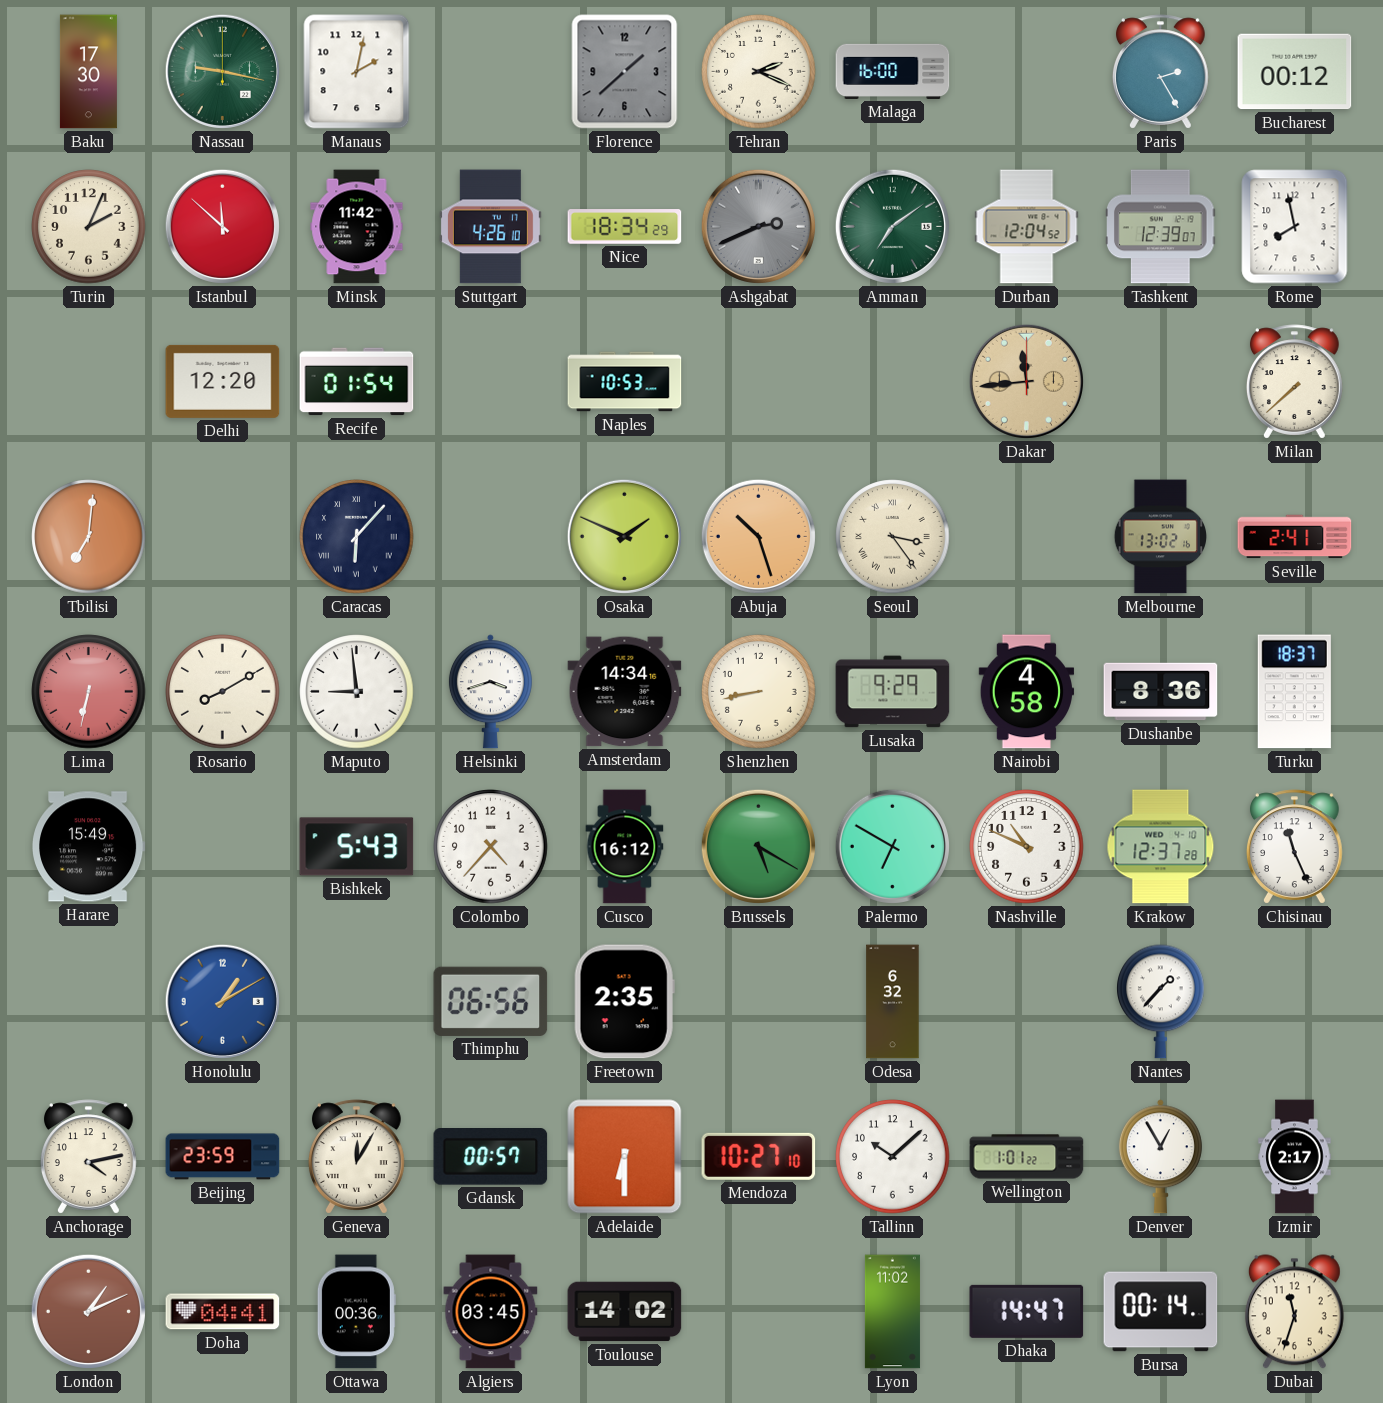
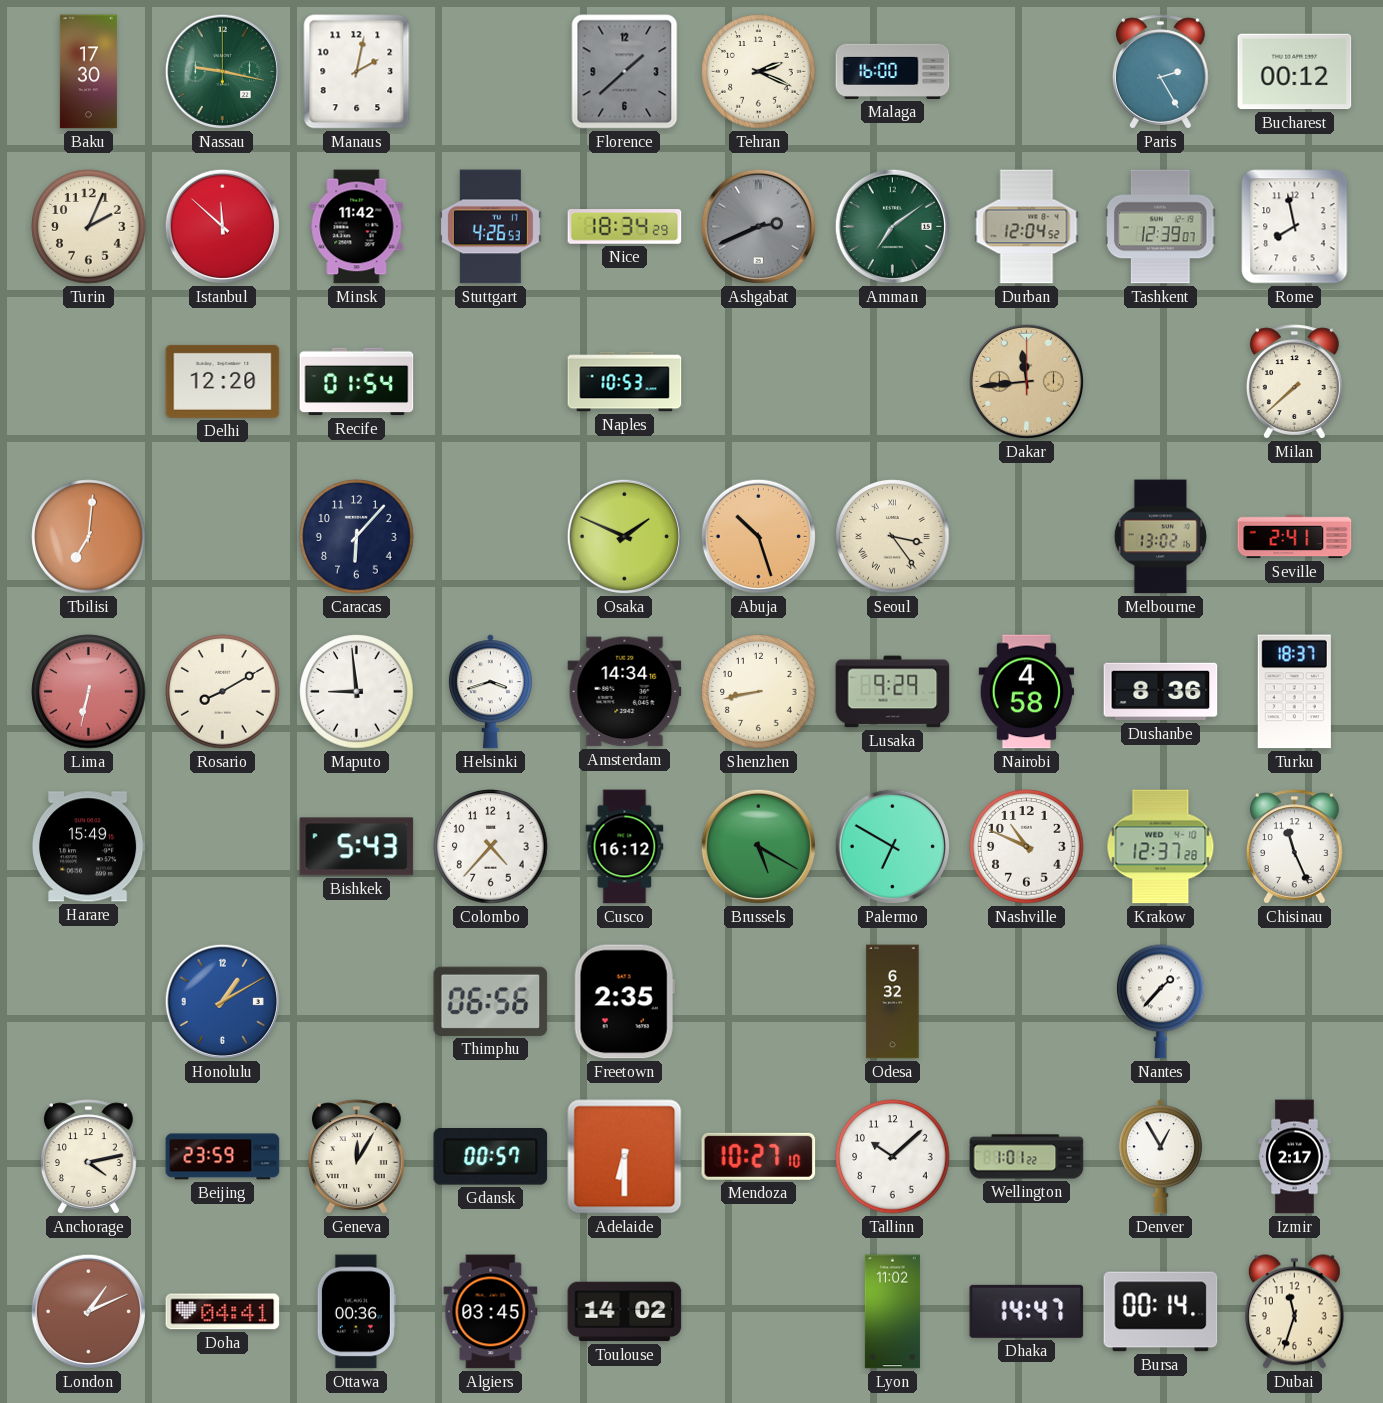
Stuttgart: 4:26:10 -> 4:26:53
Caracas numerals: Roman -> Arabic
